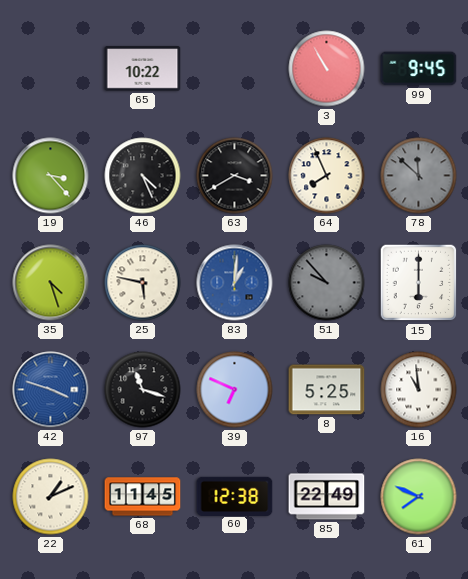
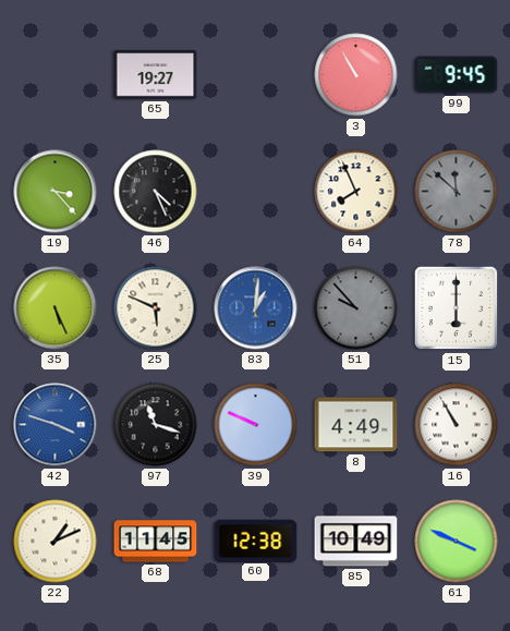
65: 10:22 -> 19:27
63: 3:40 -> none
35: 4:27 -> 5:26
25: 5:47 -> 5:49
39: 6:49 -> 9:49
8: 5:25 -> 4:49
16: 10:59 -> 10:55
85: 22:49 -> 10:49
61: 7:49 -> 3:49
